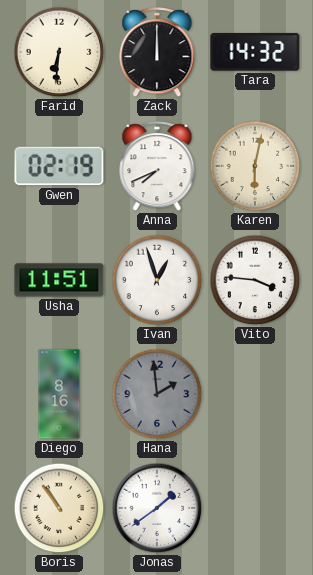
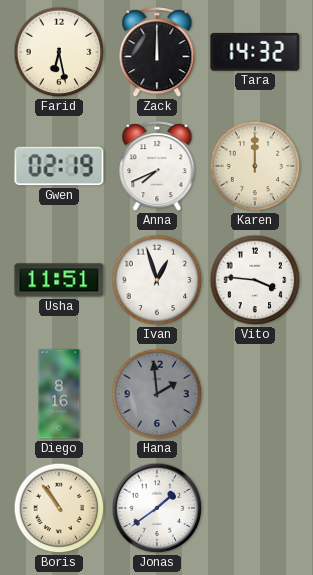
Farid: 6:31 -> 6:28
Karen: 6:02 -> 12:00
